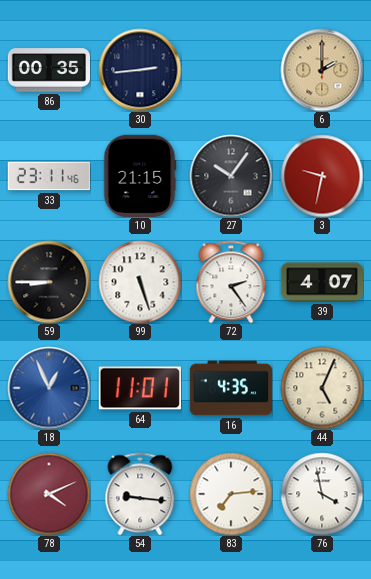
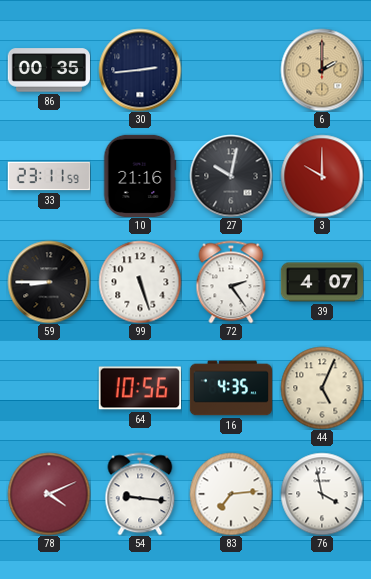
33: 23:11:46 -> 23:11:59
10: 21:15 -> 21:16
27: 10:06 -> 10:02
3: 9:32 -> 10:00
18: 12:56 -> none
64: 11:01 -> 10:56
